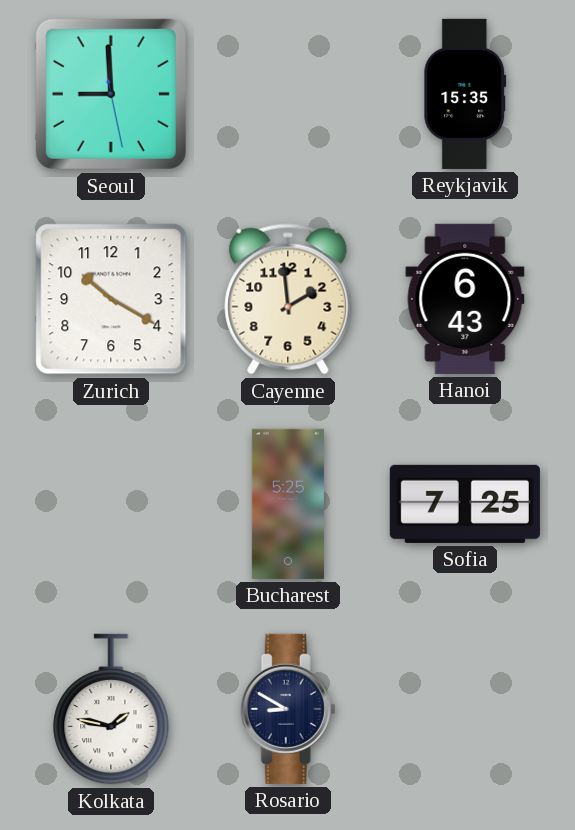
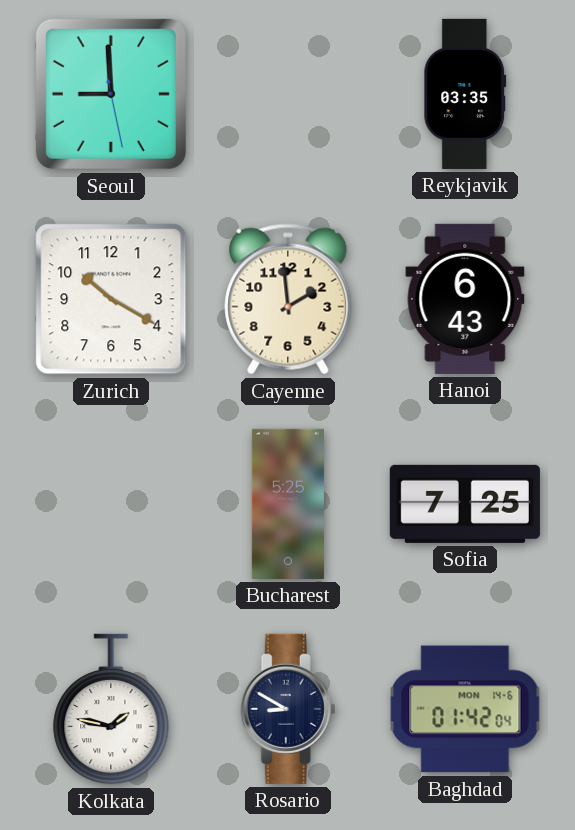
Reykjavik: 15:35 -> 03:35
Baghdad: none -> 01:42
